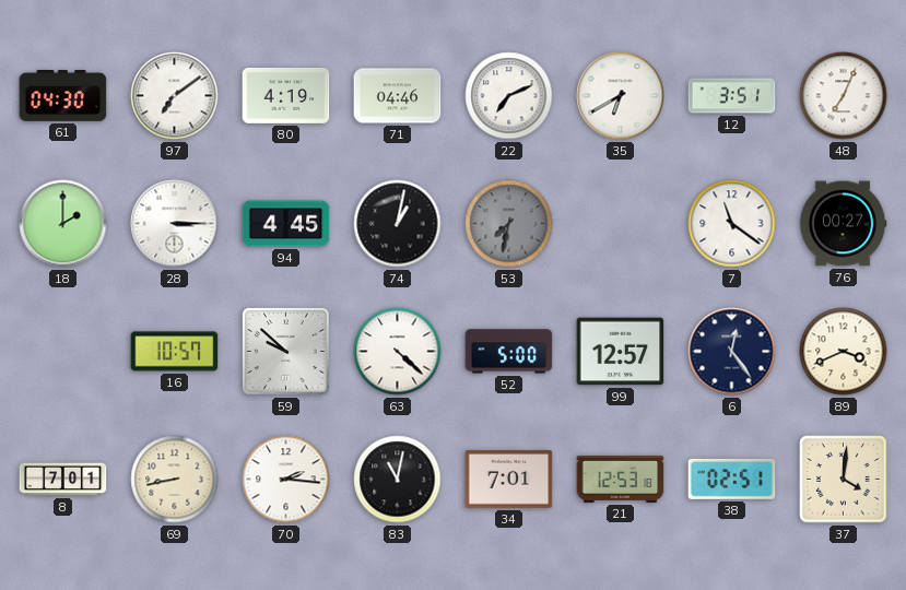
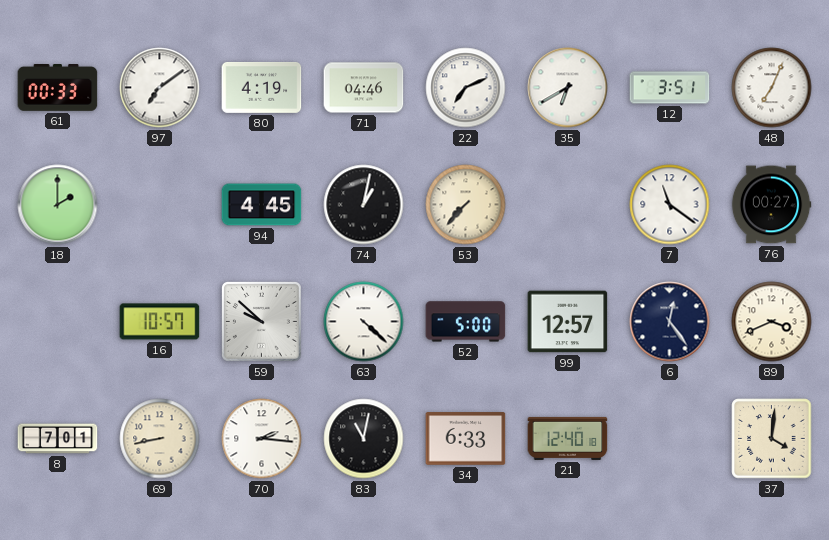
61: 04:30 -> 00:33
28: 3:15 -> none
53: 7:32 -> 7:37
53 dial: grey -> cream
34: 7:01 -> 6:33
21: 12:53 -> 12:40
38: 02:51 -> none
